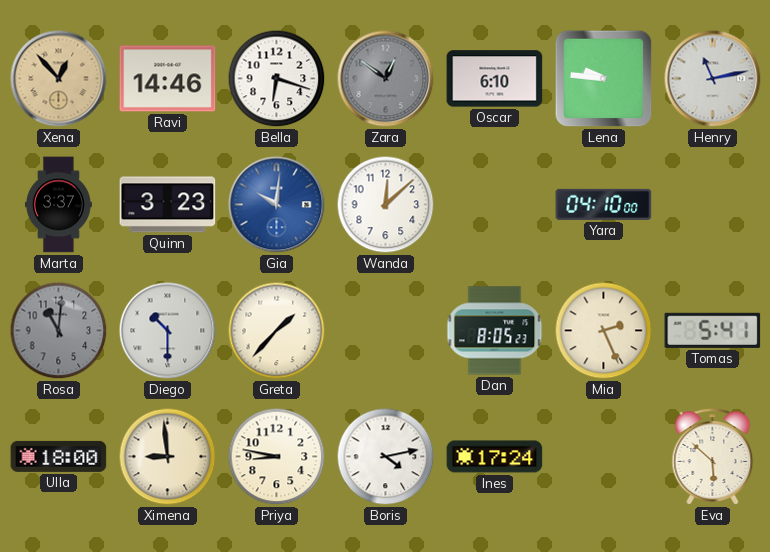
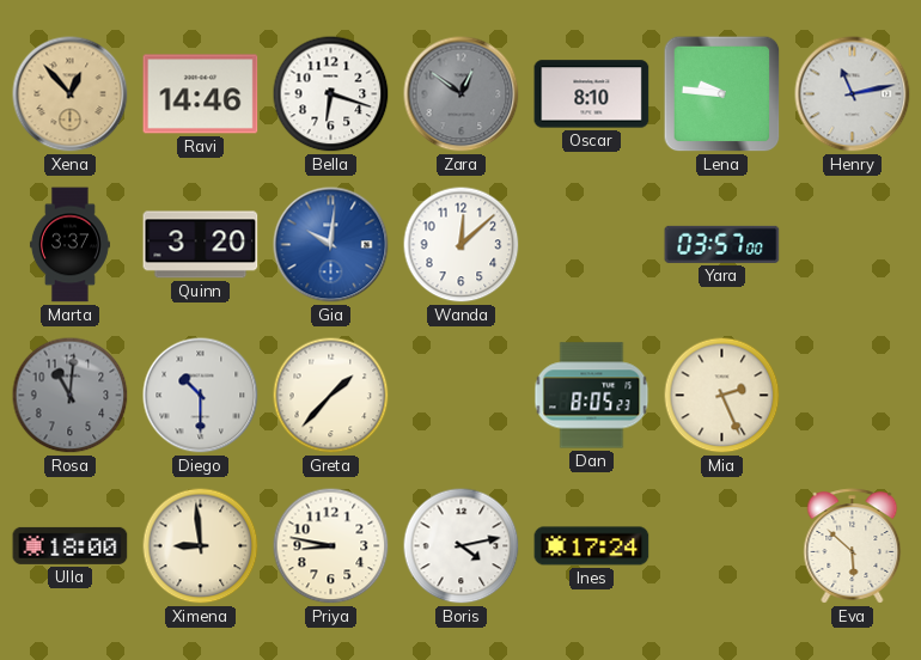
Oscar: 6:10 -> 8:10
Quinn: 3:23 -> 3:20
Yara: 04:10 -> 03:57
Tomas: 5:41 -> none
